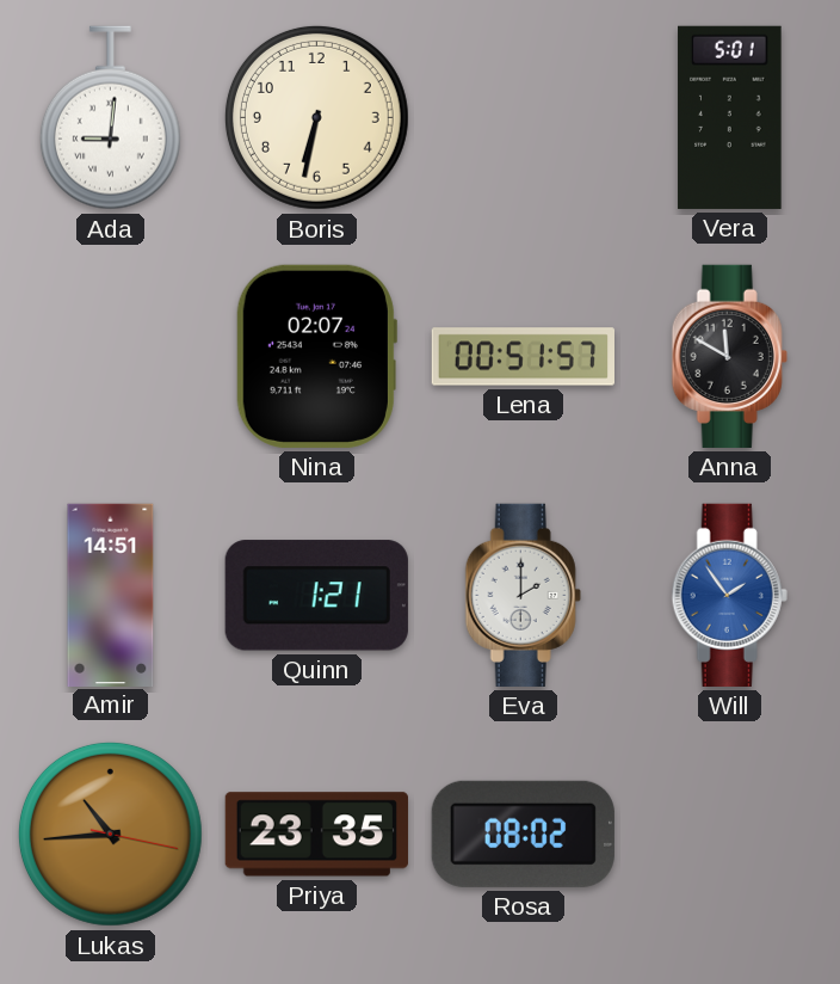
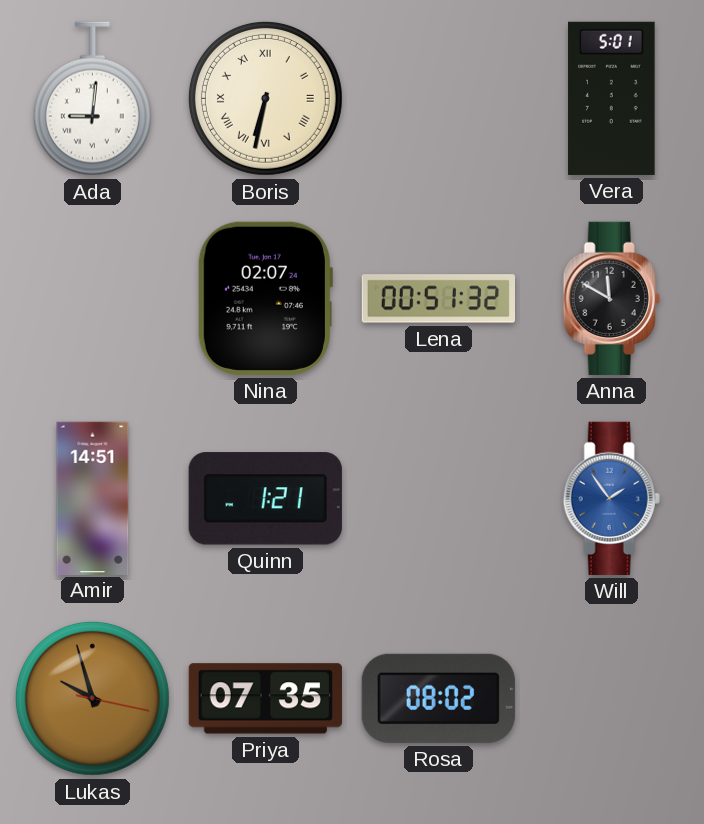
Boris numerals: Arabic -> Roman
Lena: 00:51:57 -> 00:51:32
Eva: 2:00 -> none
Lukas: 10:44 -> 9:57
Priya: 23:35 -> 07:35
